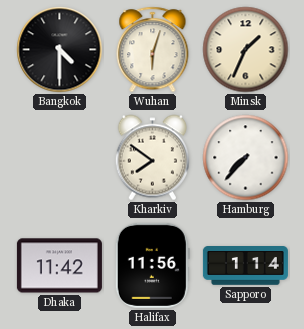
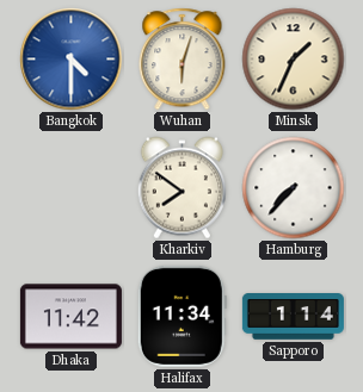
Bangkok dial: black -> blue
Halifax: 11:56 -> 11:34
